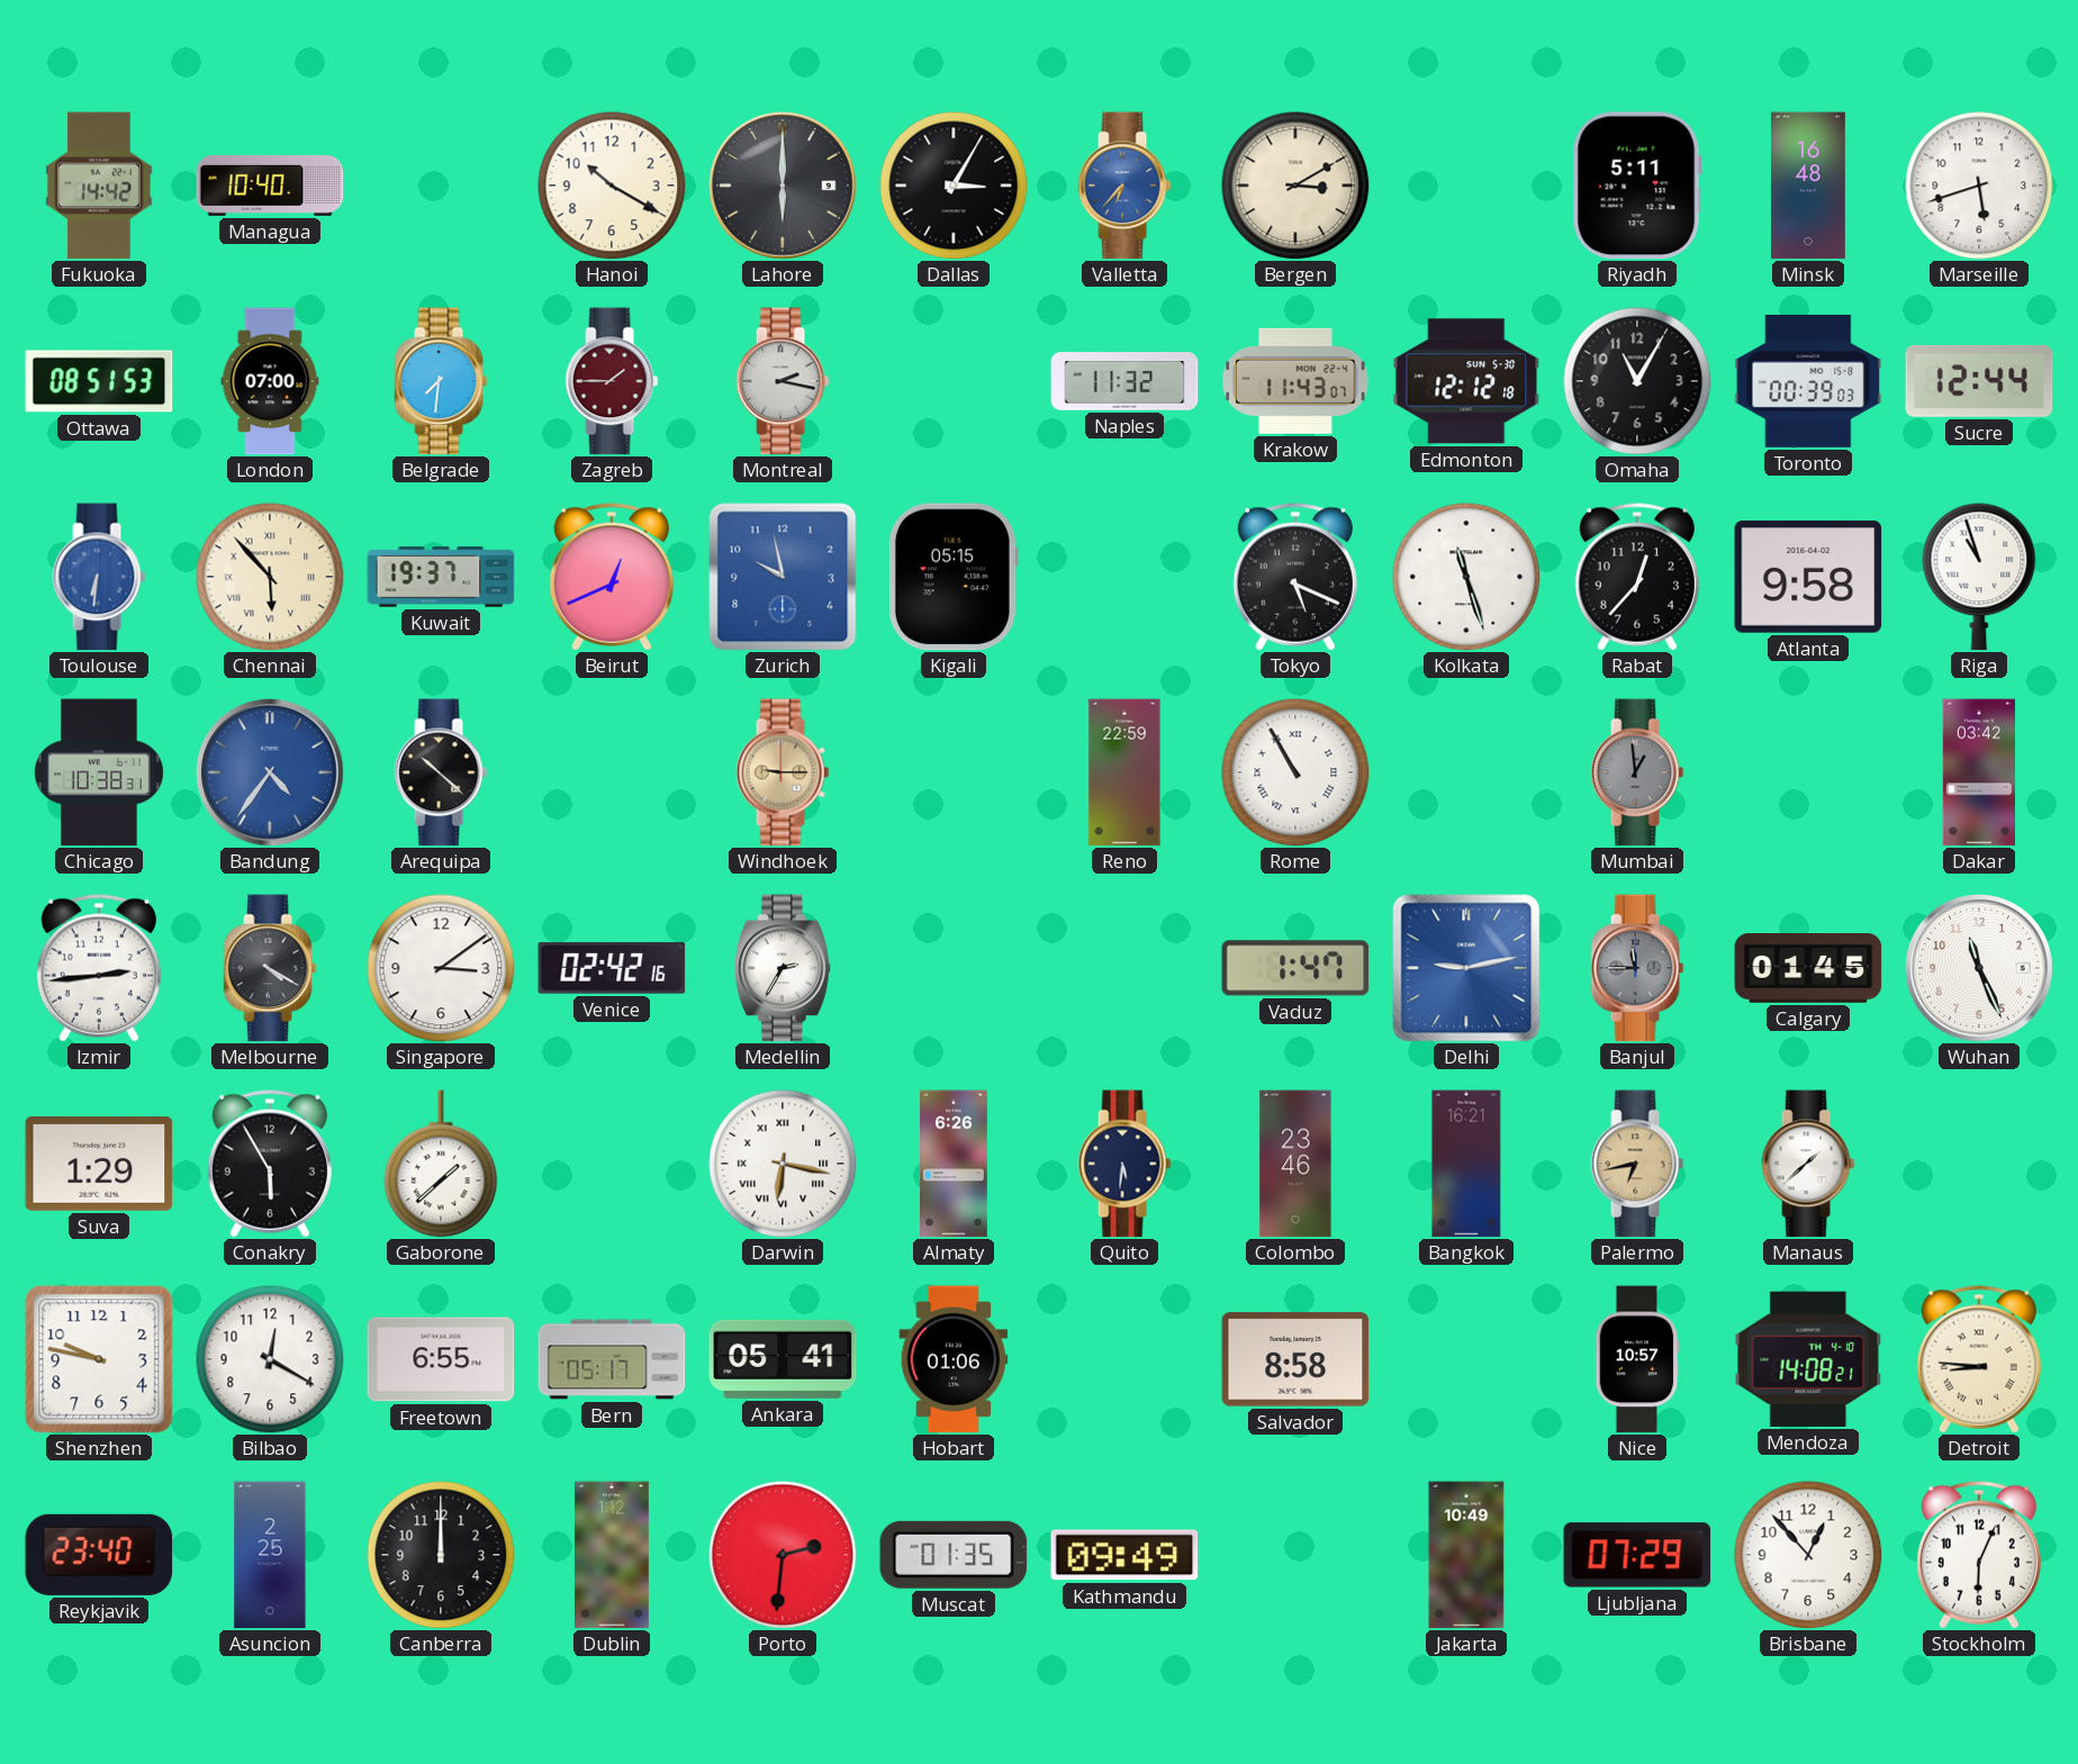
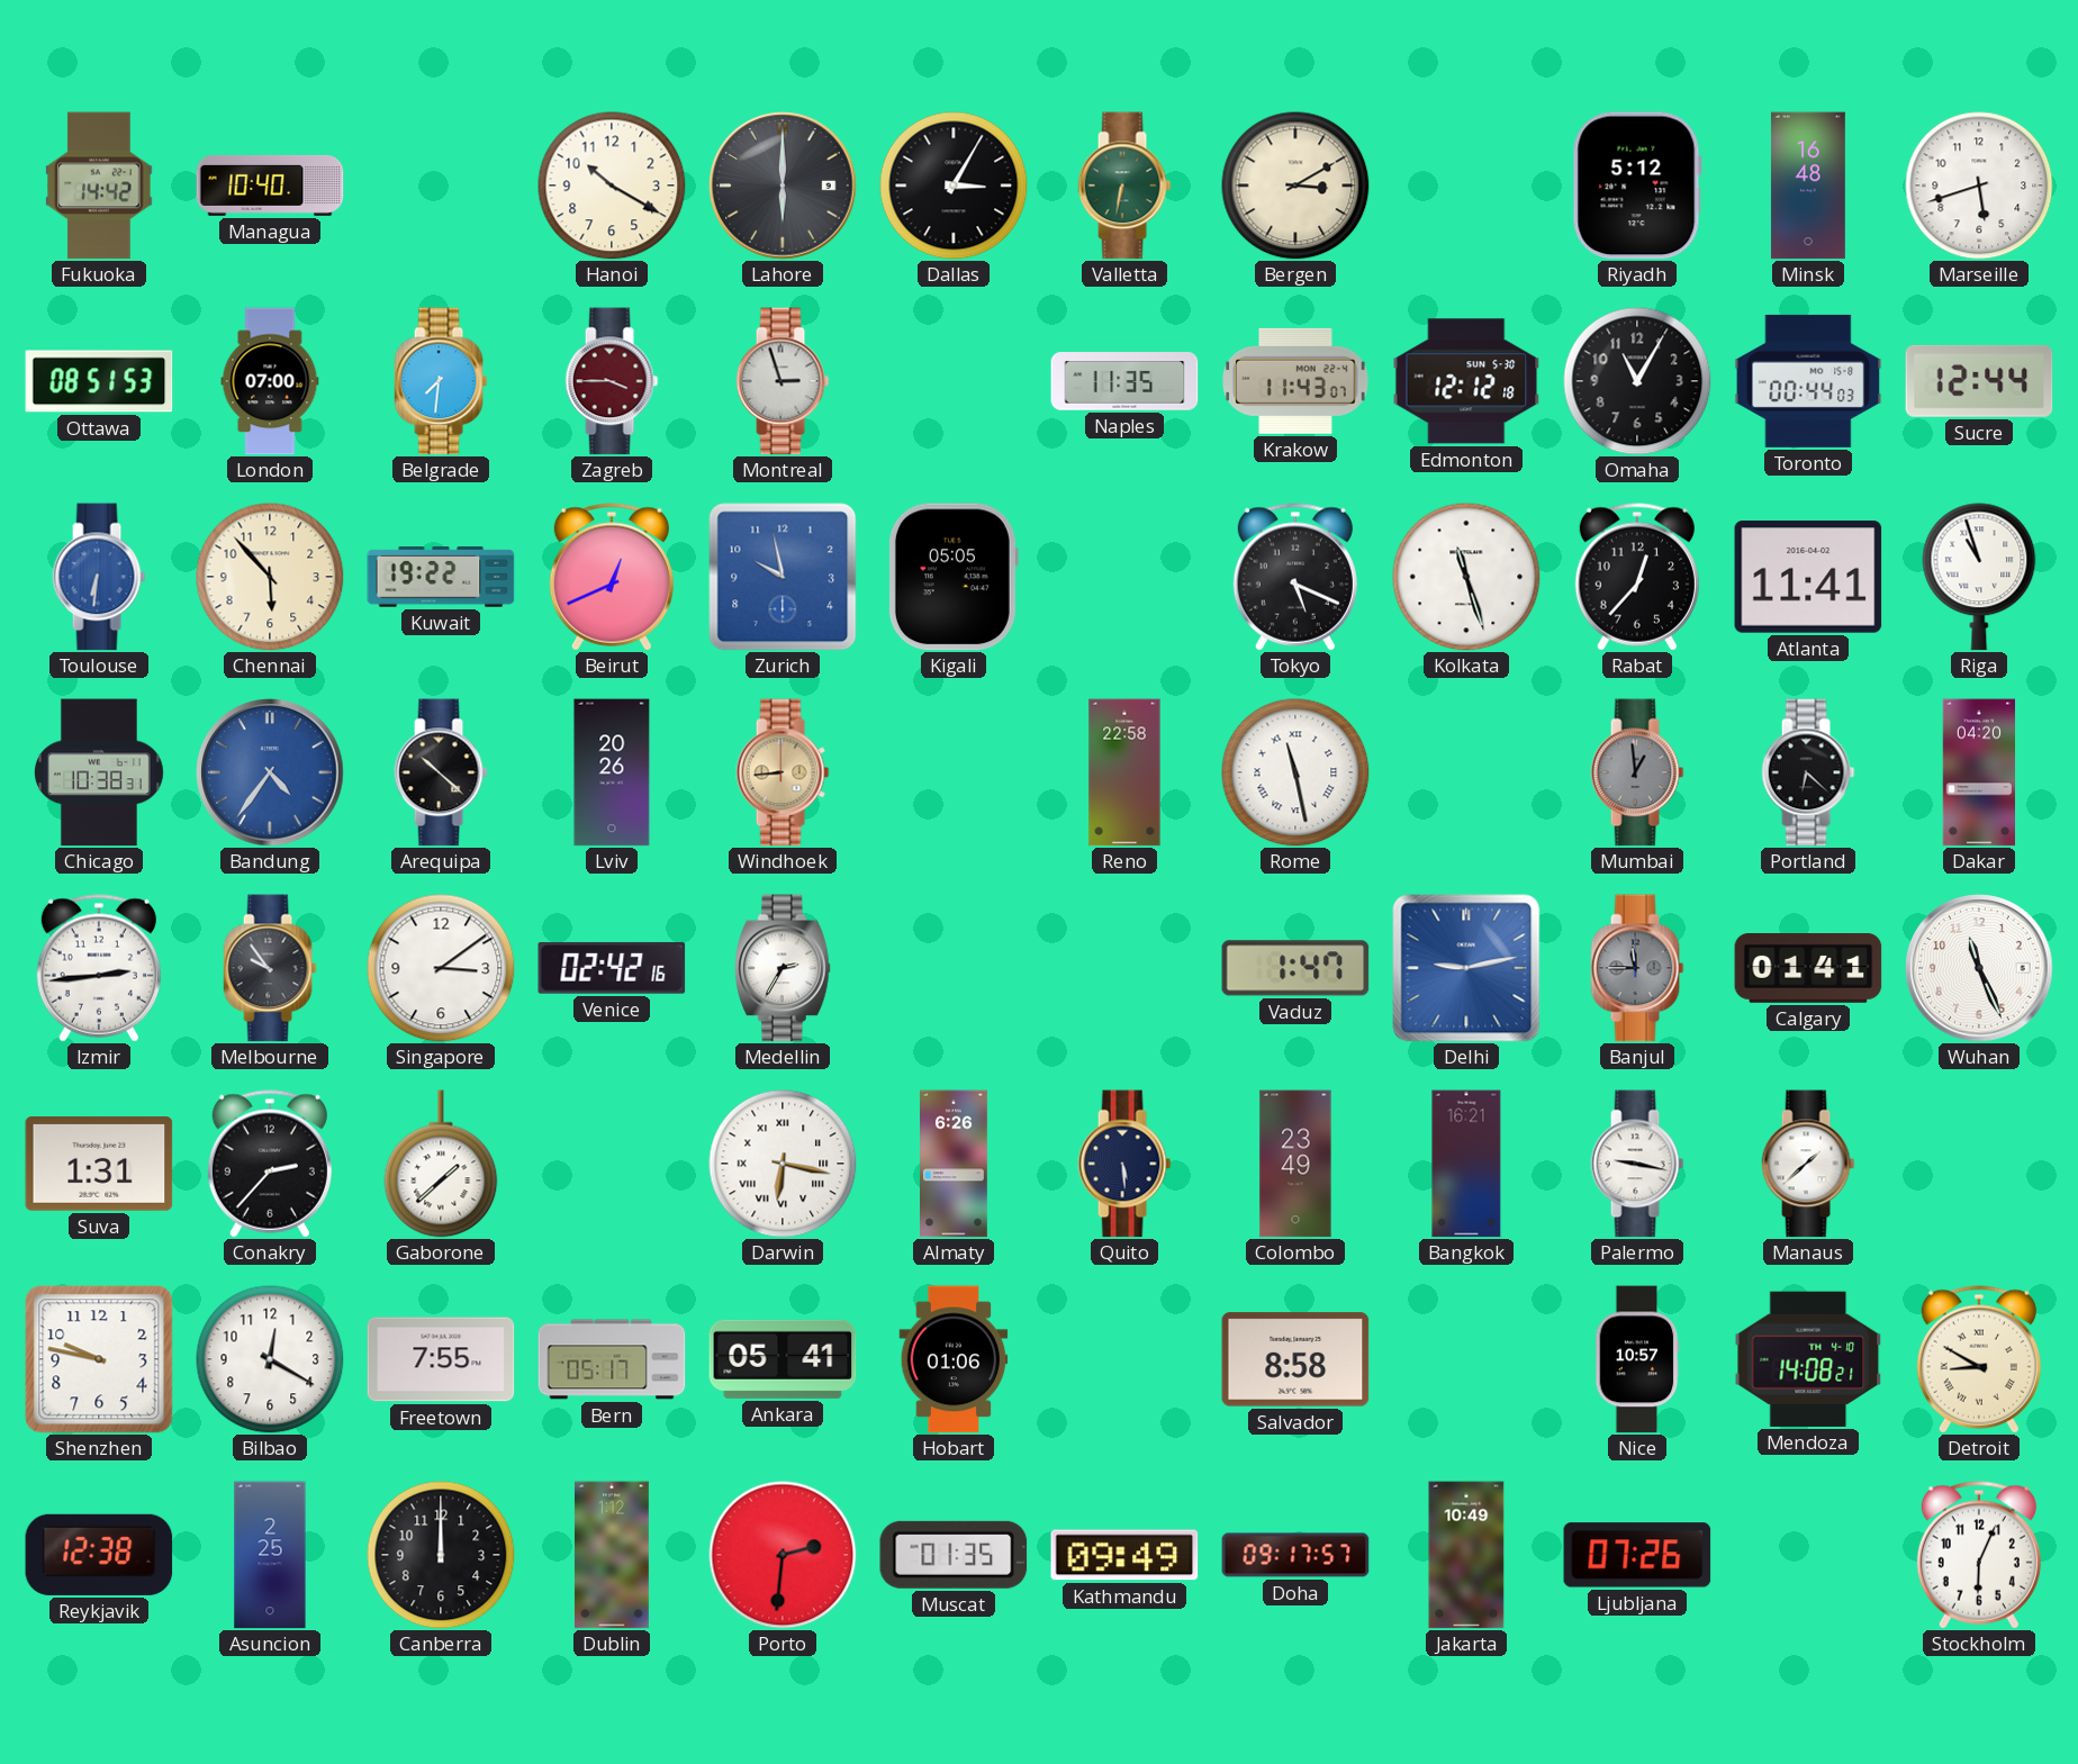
Valletta: 6:37 -> 6:32
Valletta dial: blue -> green
Riyadh: 5:11 -> 5:12
Zagreb: 1:45 -> 3:45
Montreal: 2:17 -> 2:57
Naples: 11:32 -> 11:35
Toronto: 00:39 -> 00:44
Chennai numerals: Roman -> Arabic
Kuwait: 19:37 -> 19:22
Kigali: 05:15 -> 05:05
Atlanta: 9:58 -> 11:41
Lviv: none -> 20:26
Windhoek: 9:15 -> 8:44
Reno: 22:59 -> 22:58
Rome: 10:55 -> 11:28
Portland: none -> 6:22
Dakar: 03:42 -> 04:20
Melbourne: 4:20 -> 9:54
Calgary: 01:45 -> 01:41
Suva: 1:29 -> 1:31
Conakry: 5:55 -> 2:37
Quito: 5:31 -> 5:29
Colombo: 23:46 -> 23:49
Palermo: 6:43 -> 9:17
Palermo dial: champagne -> white
Freetown: 6:55 -> 7:55
Detroit: 8:46 -> 8:50
Reykjavik: 23:40 -> 12:38
Doha: none -> 09:17
Ljubljana: 07:29 -> 07:26
Brisbane: 12:53 -> none
